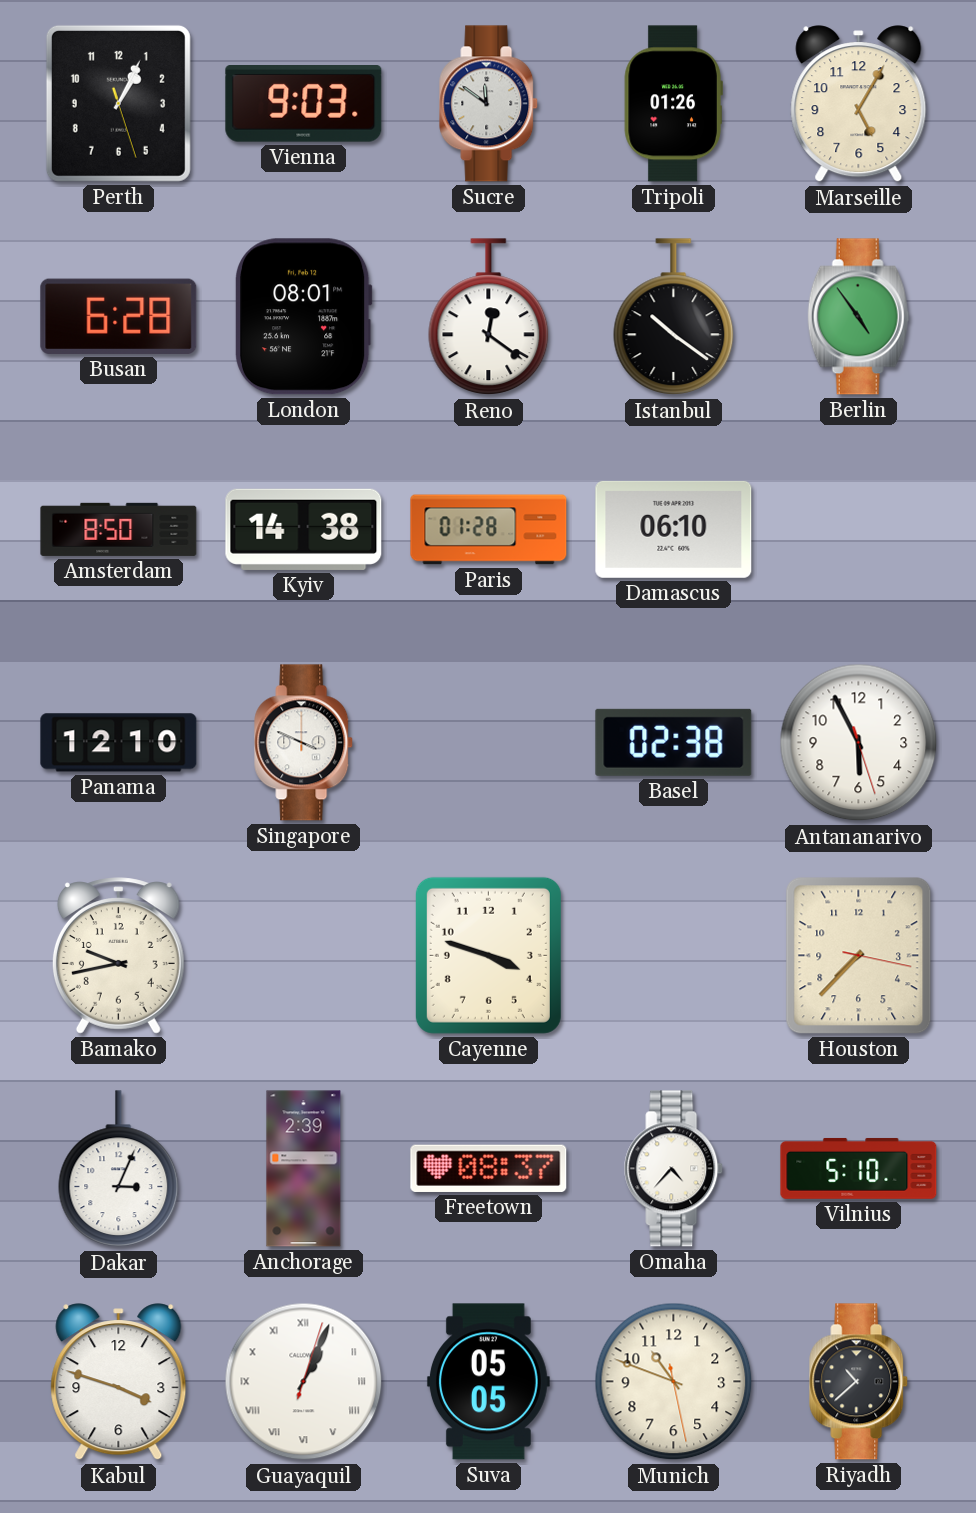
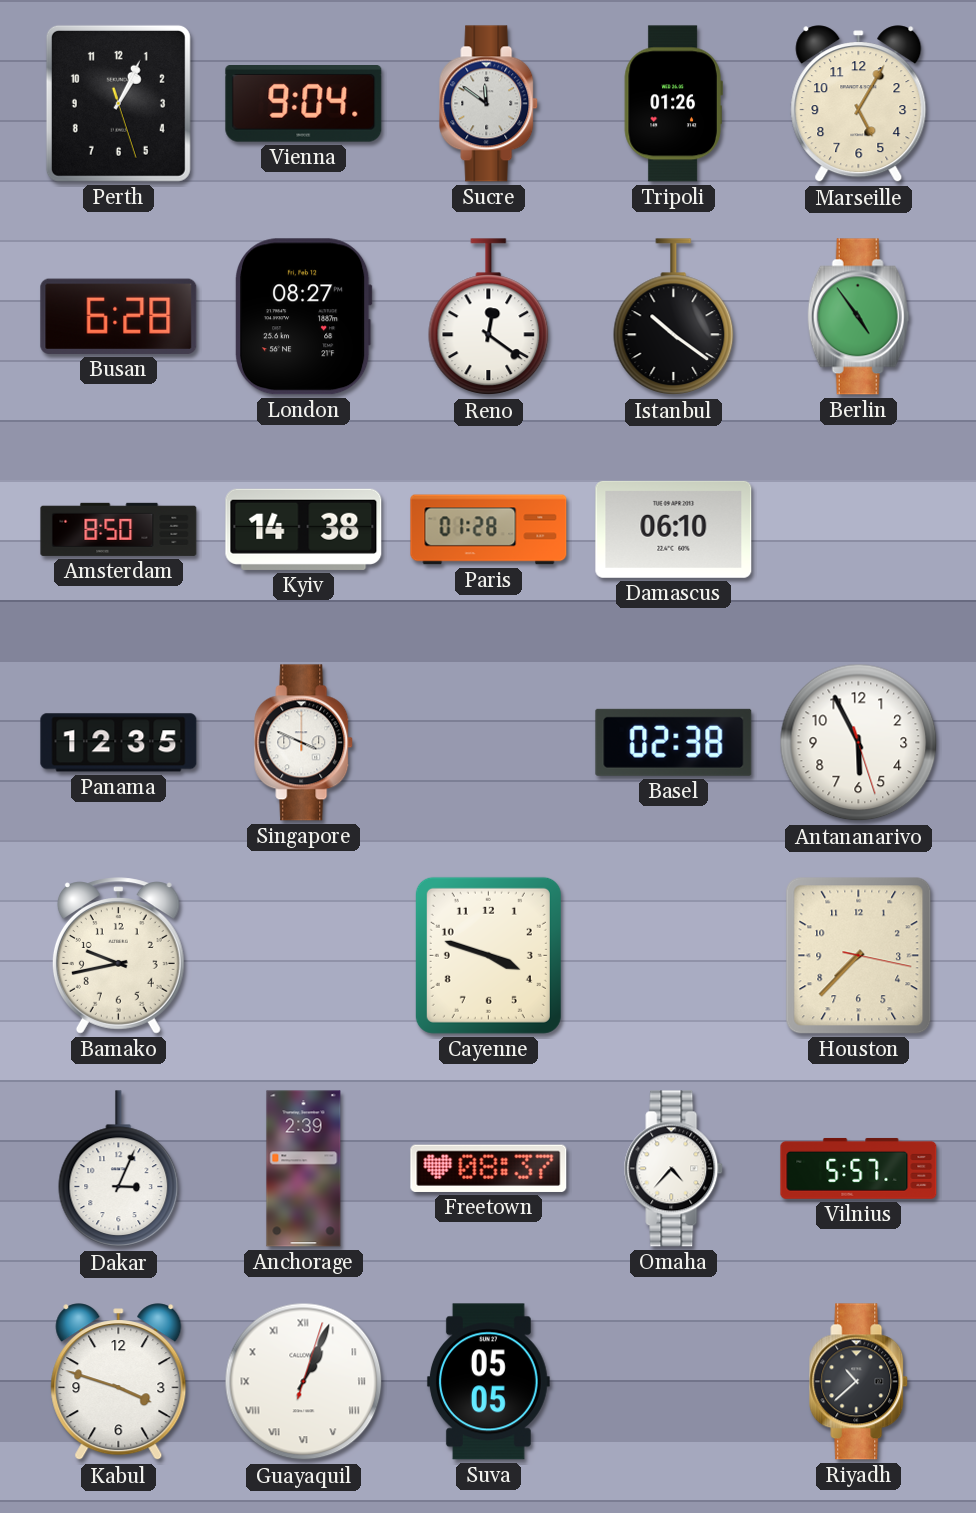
Vienna: 9:03 -> 9:04
London: 08:01 -> 08:27
Panama: 12:10 -> 12:35
Vilnius: 5:10 -> 5:57
Munich: 10:48 -> none
